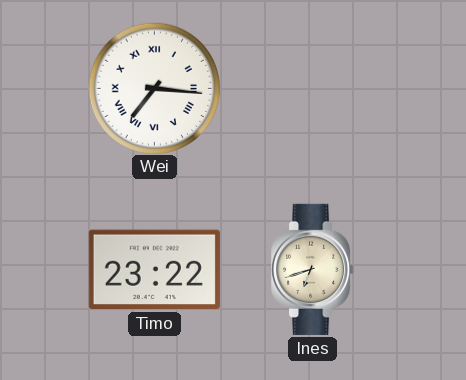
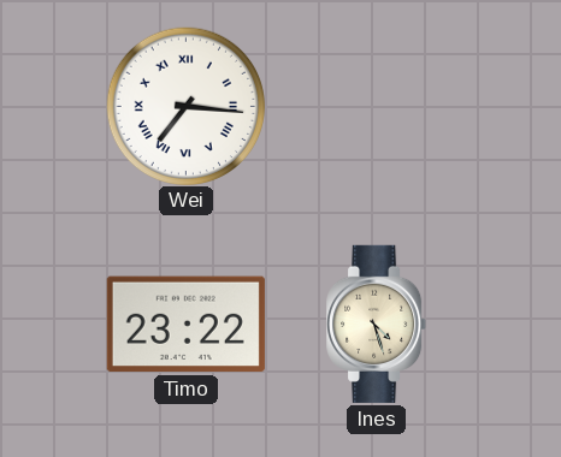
Ines: 6:42 -> 4:27
